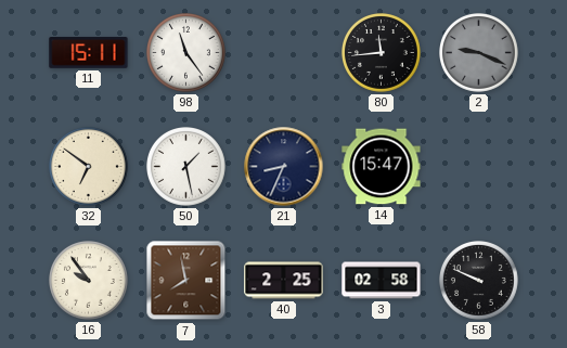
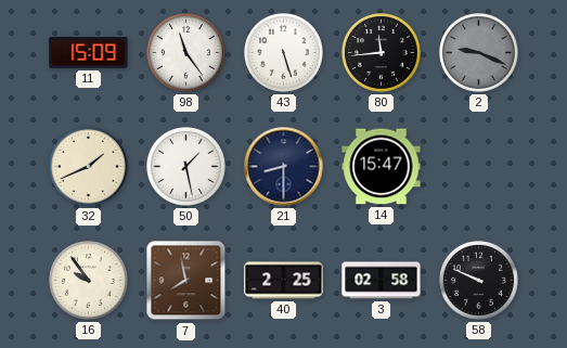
11: 15:11 -> 15:09
43: none -> 5:27
32: 6:51 -> 1:41
21: 8:34 -> 8:30
